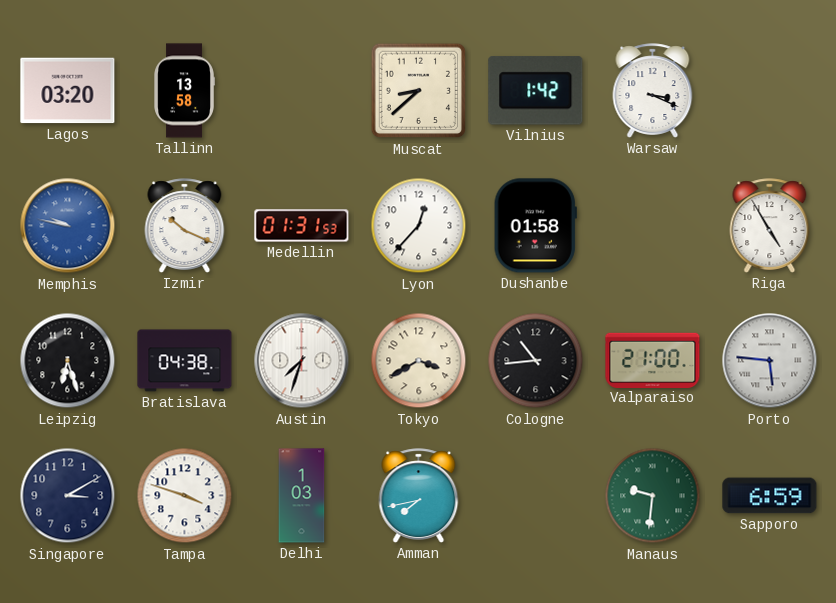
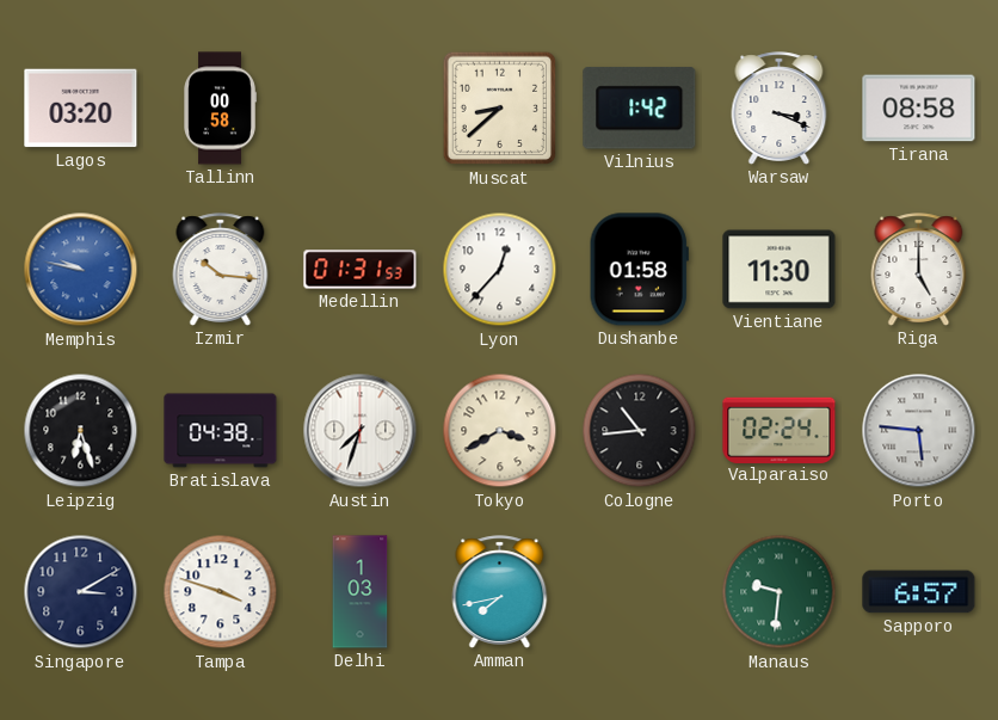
Tallinn: 13:58 -> 00:58
Tirana: none -> 08:58
Izmir: 10:19 -> 10:16
Vientiane: none -> 11:30
Riga: 4:55 -> 5:00
Valparaiso: 21:00 -> 02:24
Sapporo: 6:59 -> 6:57
